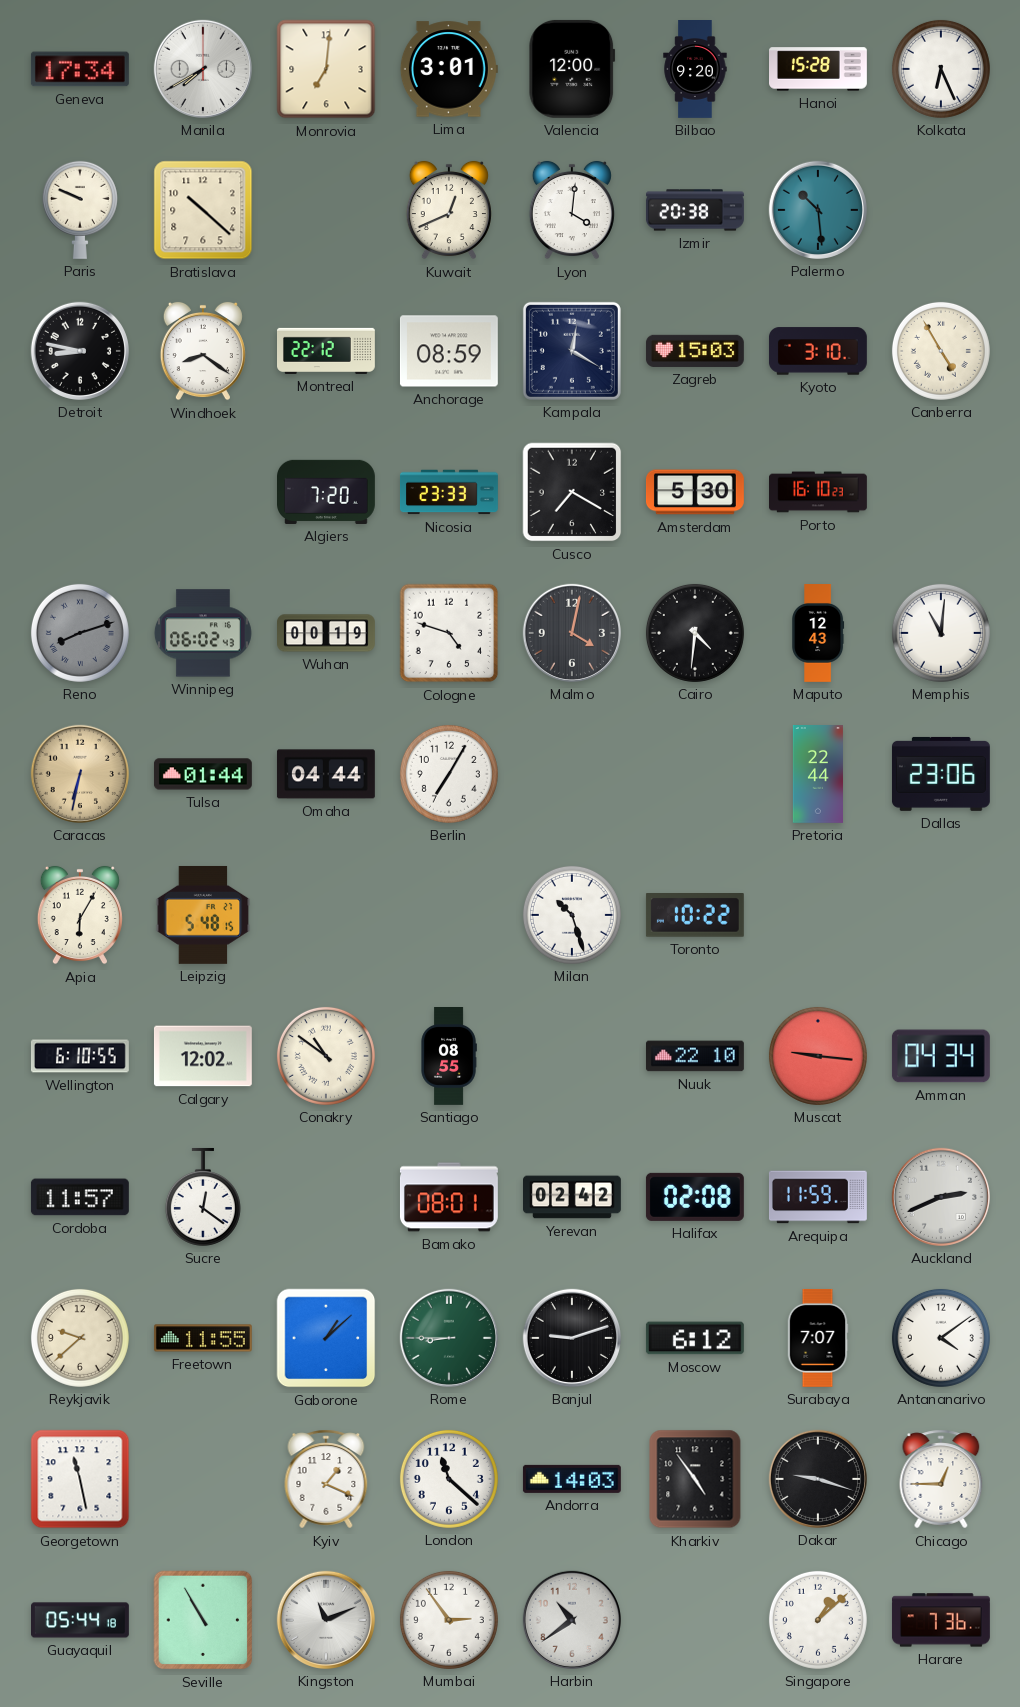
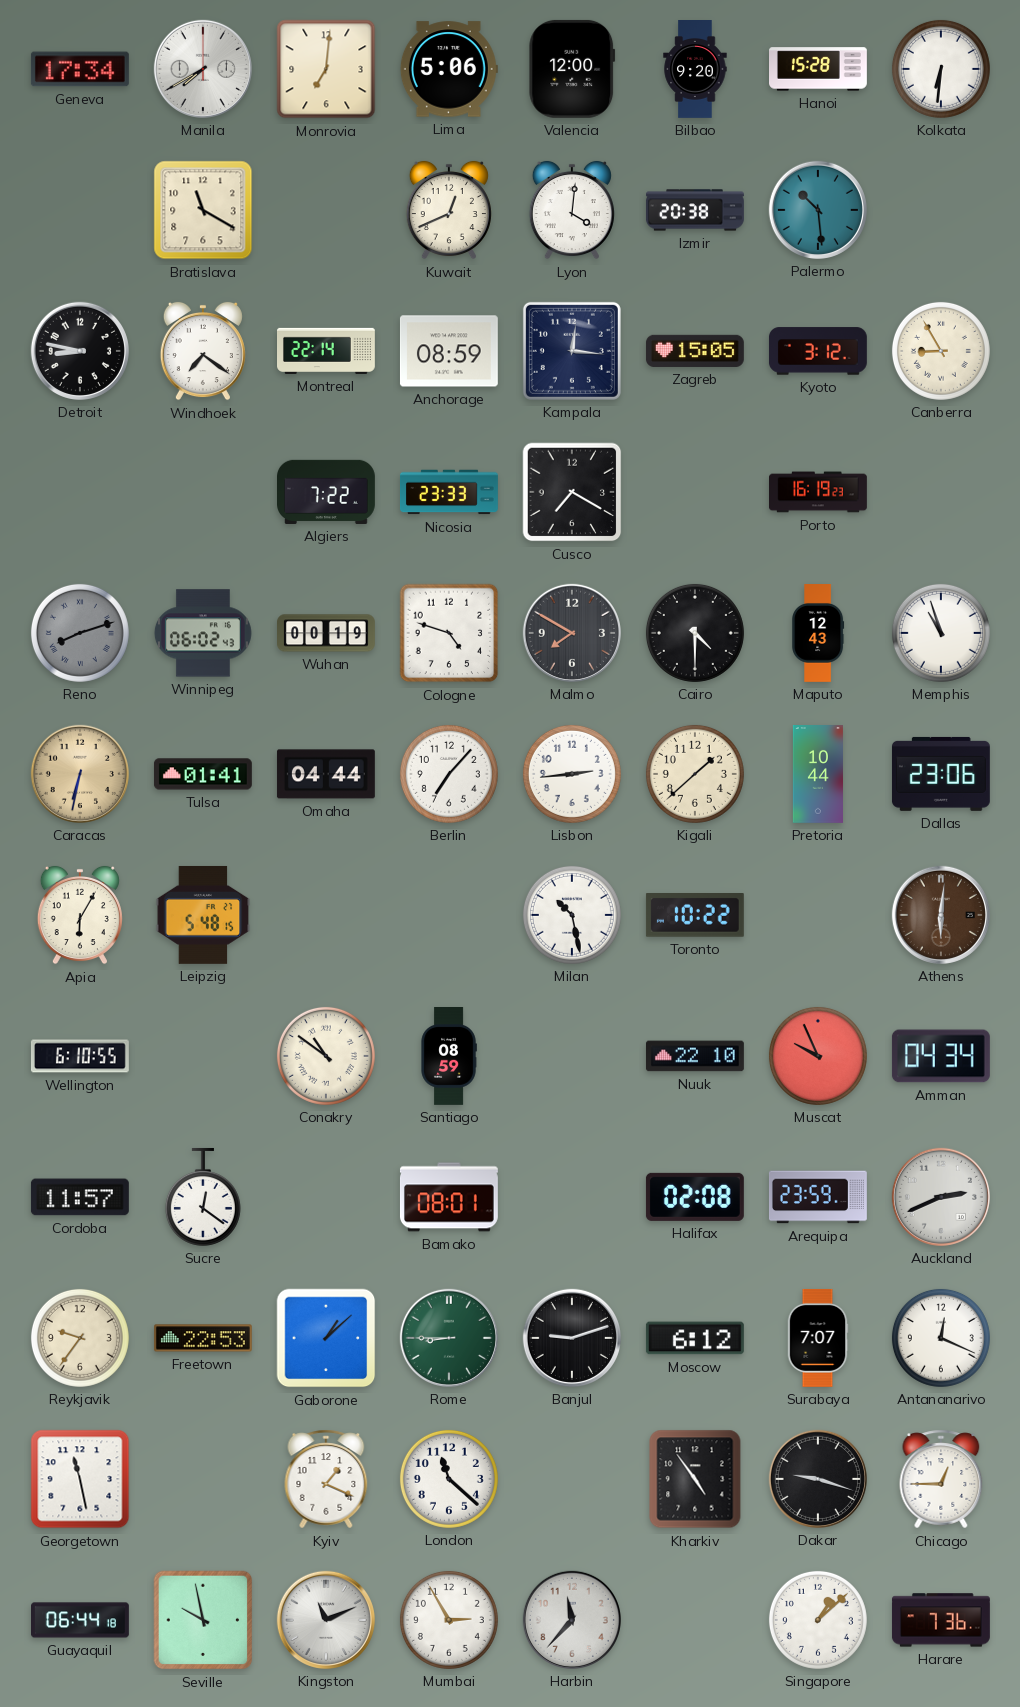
Lima: 3:01 -> 5:06
Kolkata: 6:26 -> 6:31
Paris: 9:49 -> none
Bratislava: 10:22 -> 11:20
Windhoek: 8:21 -> 7:21
Montreal: 22:12 -> 22:14
Kampala: 12:20 -> 12:16
Zagreb: 15:03 -> 15:05
Kyoto: 3:10 -> 3:12
Canberra: 4:55 -> 8:55
Algiers: 7:20 -> 7:22
Amsterdam: 5:30 -> none
Porto: 16:10 -> 16:19
Malmo: 4:02 -> 7:50
Cairo: 4:31 -> 4:30
Memphis: 11:01 -> 10:57
Tulsa: 01:44 -> 01:41
Berlin: 7:05 -> 7:07
Lisbon: none -> 2:44
Kigali: none -> 1:38
Pretoria: 22:44 -> 10:44
Milan: 10:27 -> 10:28
Athens: none -> 6:01
Calgary: 12:02 -> none
Santiago: 08:55 -> 08:59
Muscat: 9:16 -> 9:56
Yerevan: 02:42 -> none
Arequipa: 11:59 -> 23:59
Reykjavik: 9:38 -> 9:36
Freetown: 11:55 -> 22:53
Antananarivo: 4:09 -> 12:19
Andorra: 14:03 -> none
Guayaquil: 05:44 -> 06:44
Seville: 10:55 -> 9:58
Mumbai: 2:54 -> 2:55
Harbin: 10:39 -> 11:37
